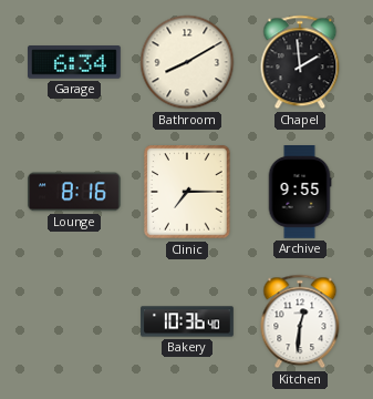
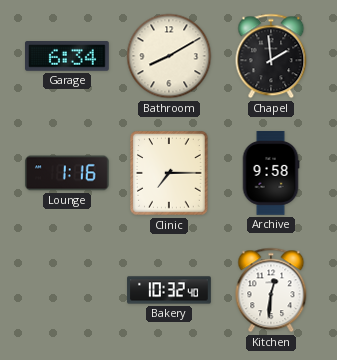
Lounge: 8:16 -> 1:16
Archive: 9:55 -> 9:58
Bakery: 10:36 -> 10:32
